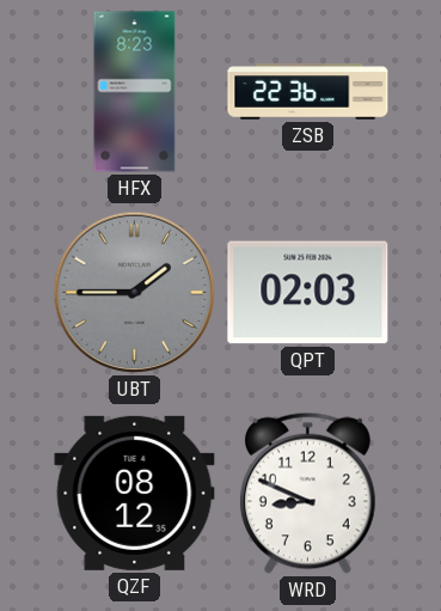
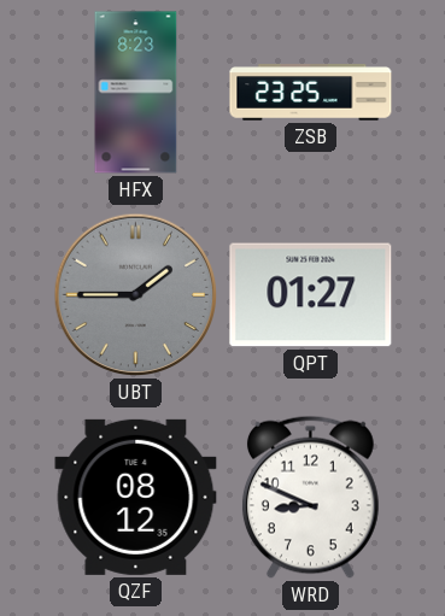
ZSB: 22:36 -> 23:25
QPT: 02:03 -> 01:27
